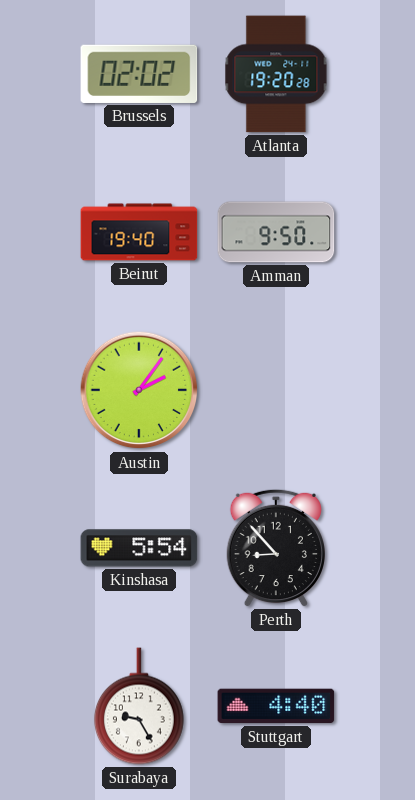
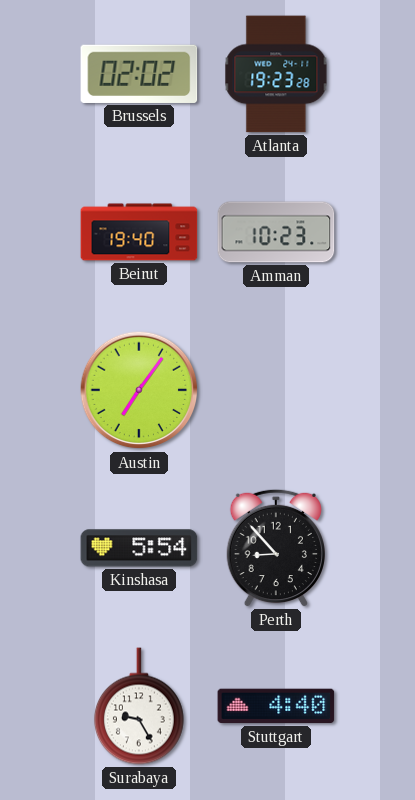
Atlanta: 19:20 -> 19:23
Amman: 9:50 -> 10:23
Austin: 2:06 -> 7:06
